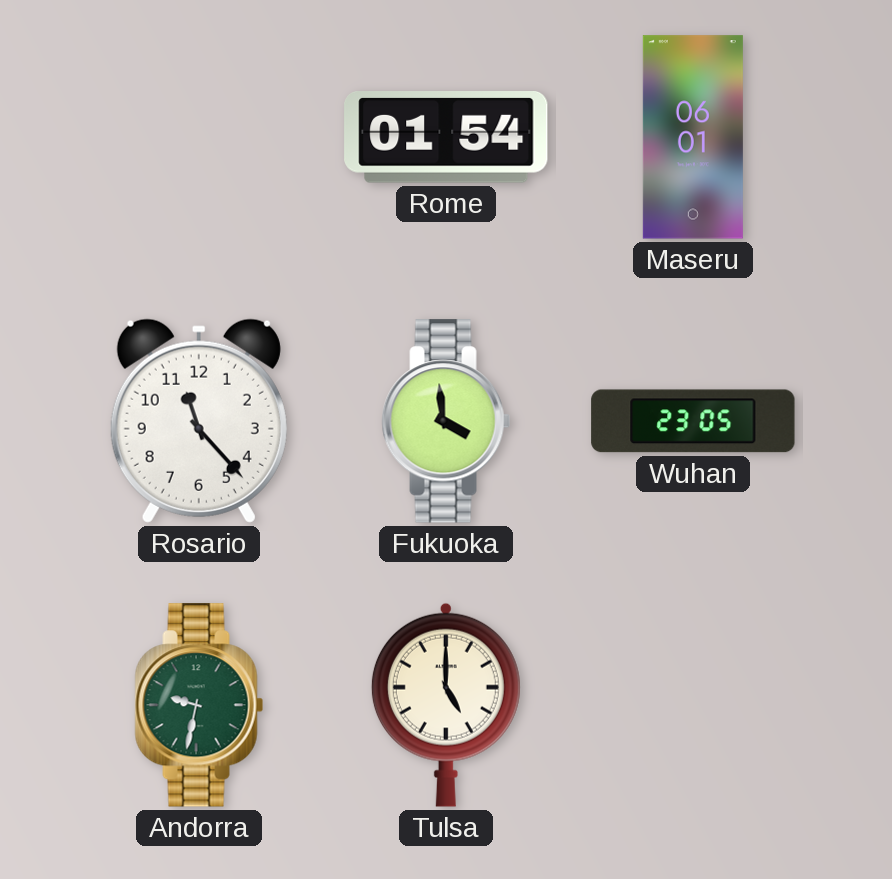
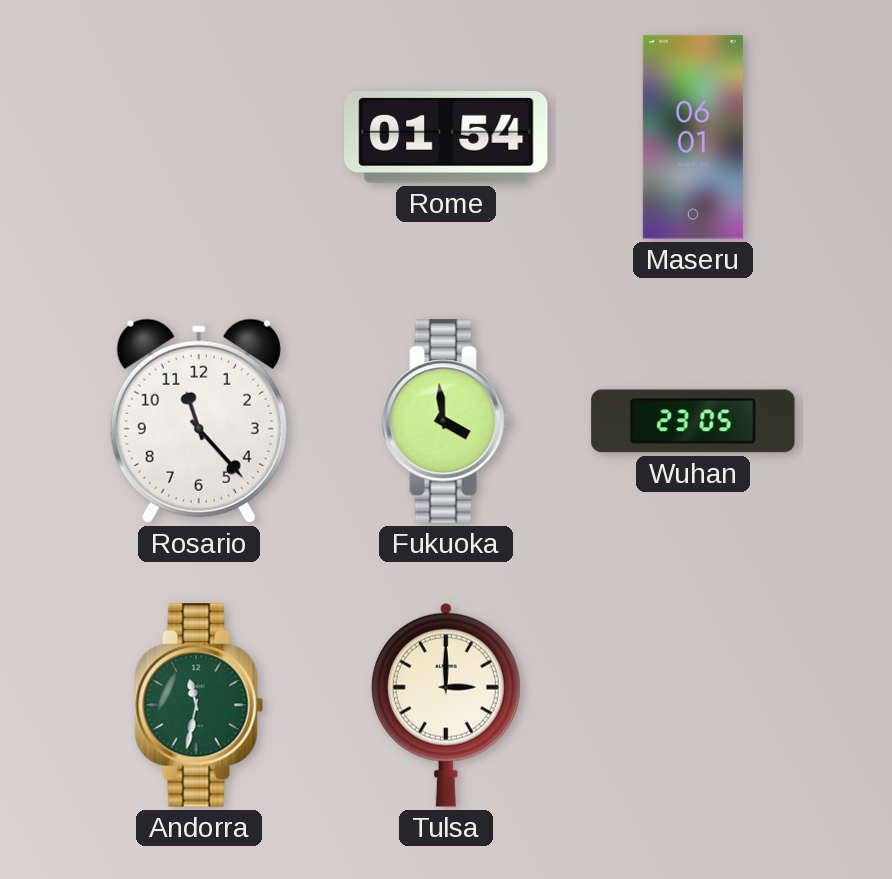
Andorra: 9:32 -> 11:32
Tulsa: 5:00 -> 3:00
